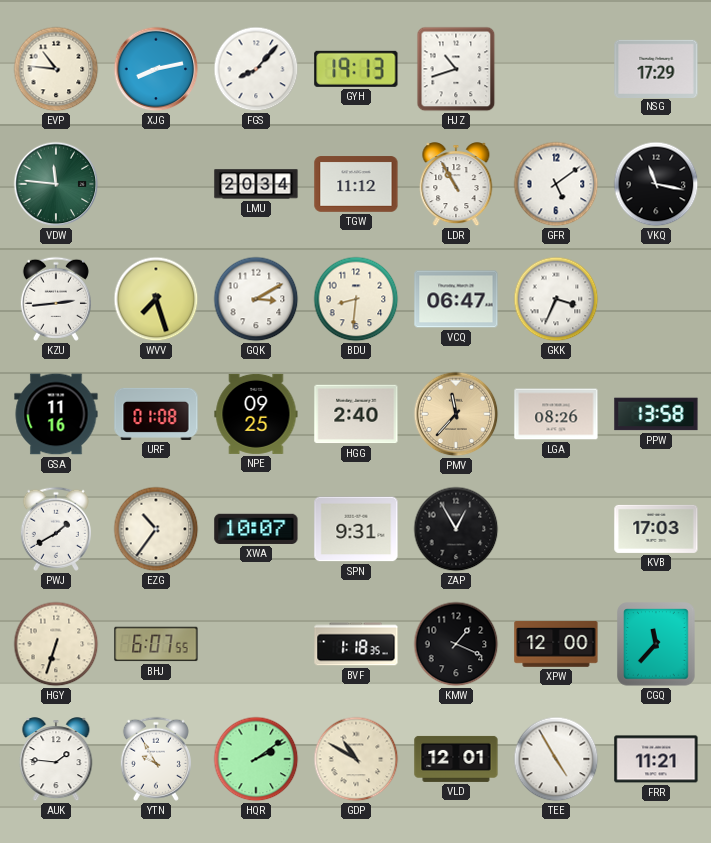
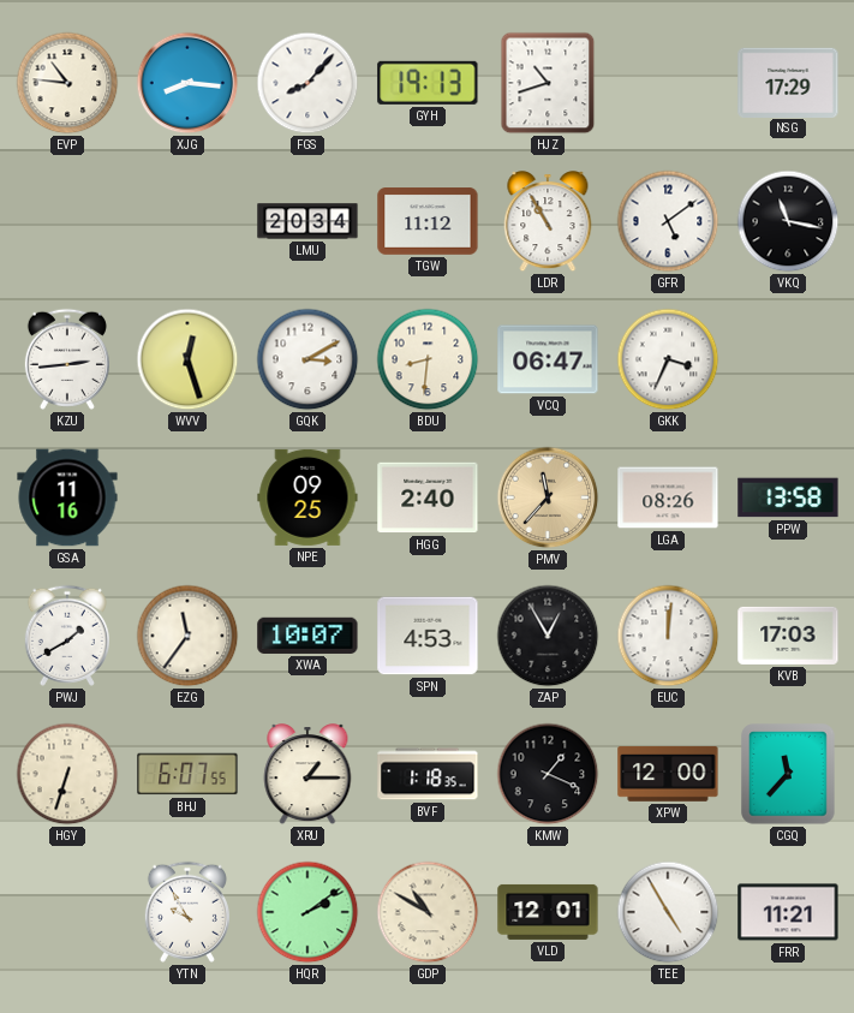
XJG: 8:13 -> 8:16
VDW: 11:46 -> none
WVV: 7:27 -> 12:27
URF: 01:08 -> none
EZG: 10:36 -> 11:36
SPN: 9:31 -> 4:53
EUC: none -> 12:01
XRU: none -> 1:15
AUK: 1:46 -> none
